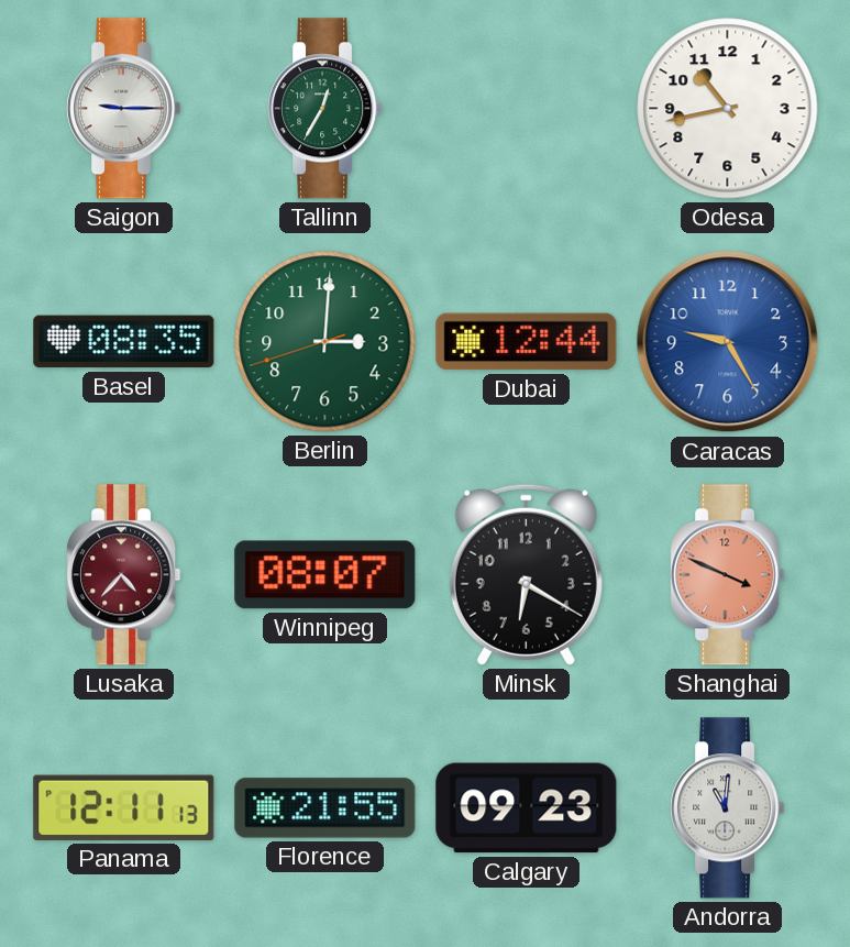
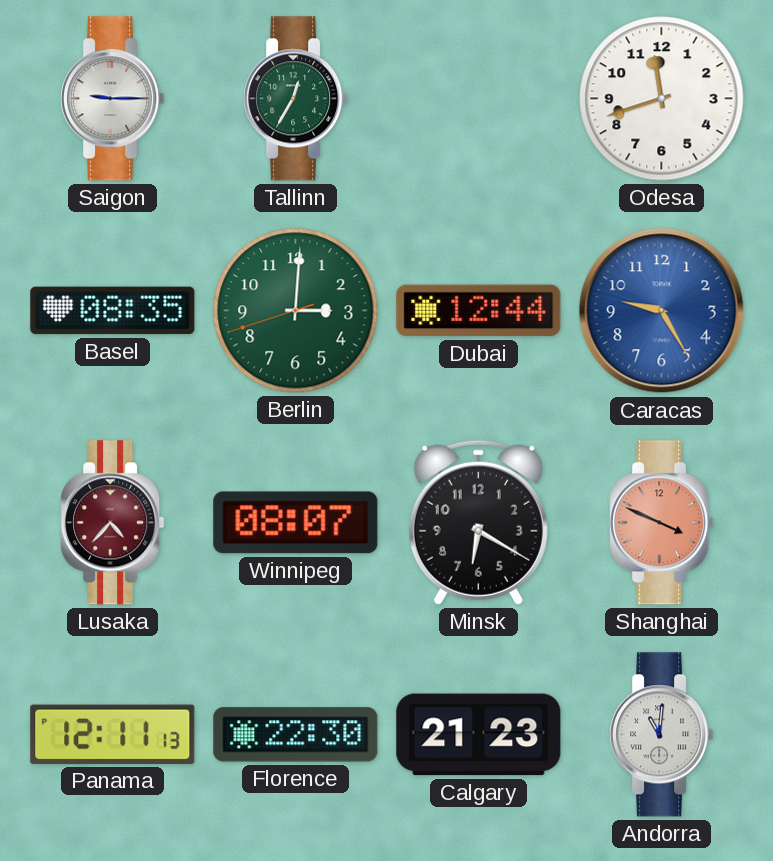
Odesa: 10:43 -> 11:42
Florence: 21:55 -> 22:30
Calgary: 09:23 -> 21:23
